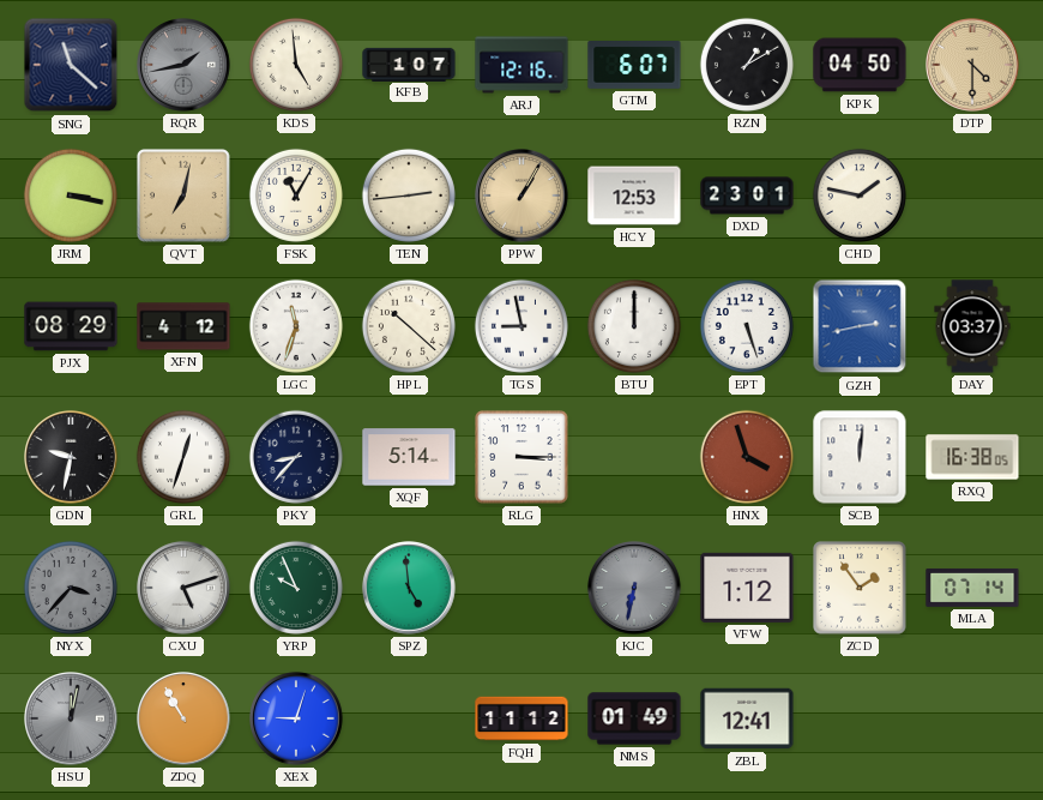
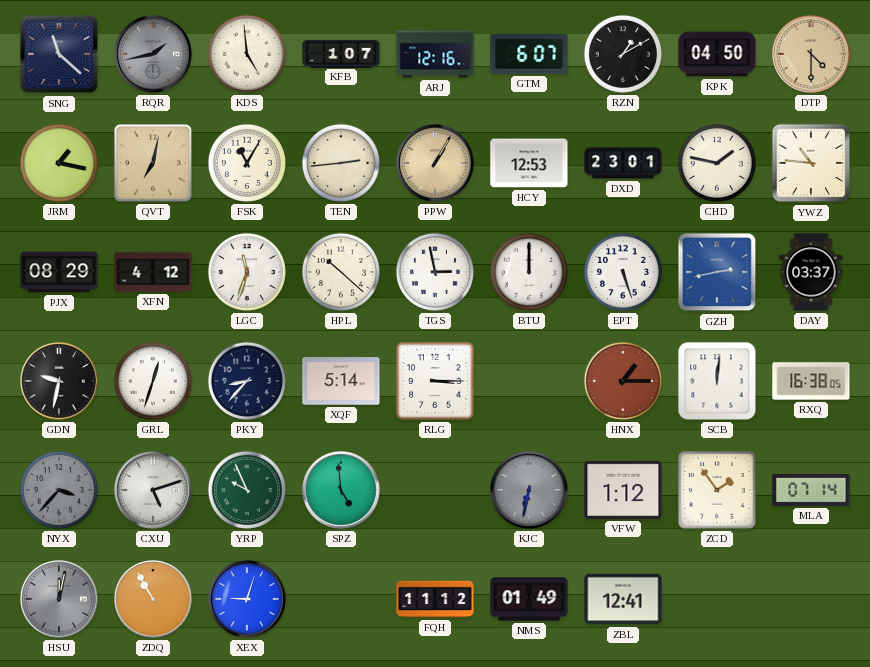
JRM: 3:17 -> 1:17
YWZ: none -> 10:46
TGS: 8:58 -> 2:58
HNX: 3:57 -> 1:15
